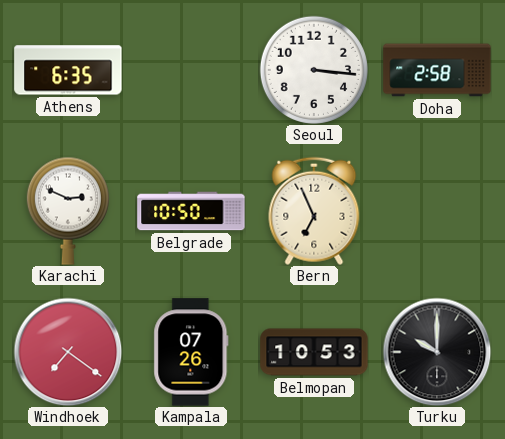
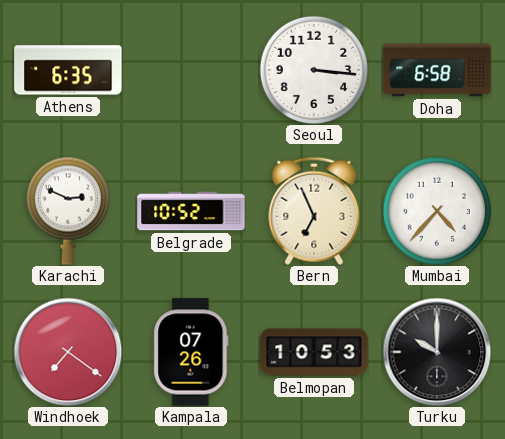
Doha: 2:58 -> 6:58
Belgrade: 10:50 -> 10:52
Mumbai: none -> 4:37
